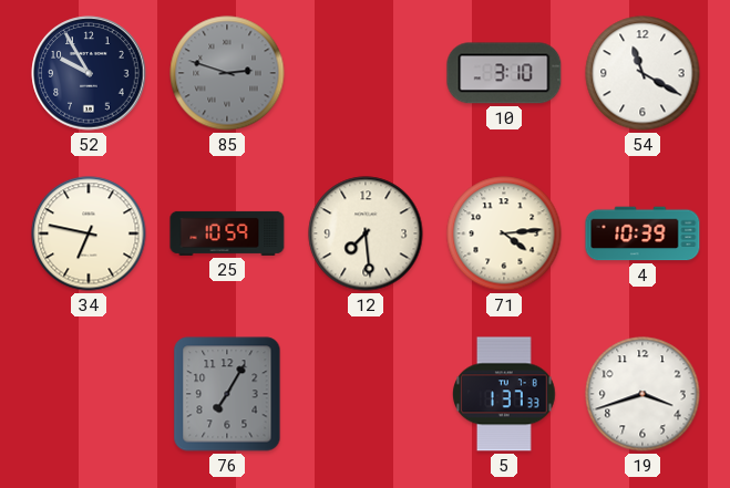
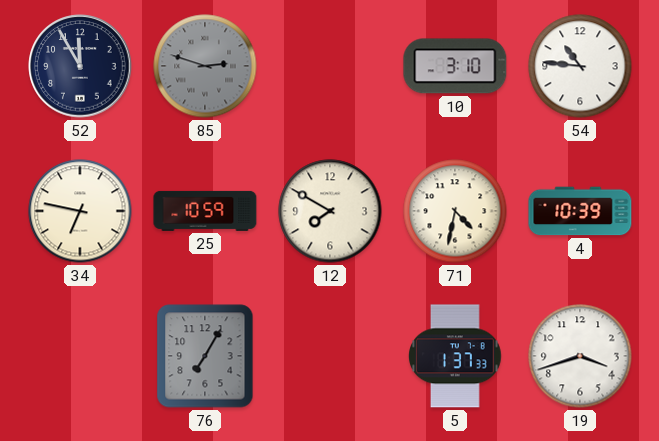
52: 9:55 -> 11:55
54: 11:20 -> 10:46
12: 7:29 -> 7:50
71: 4:14 -> 4:32
